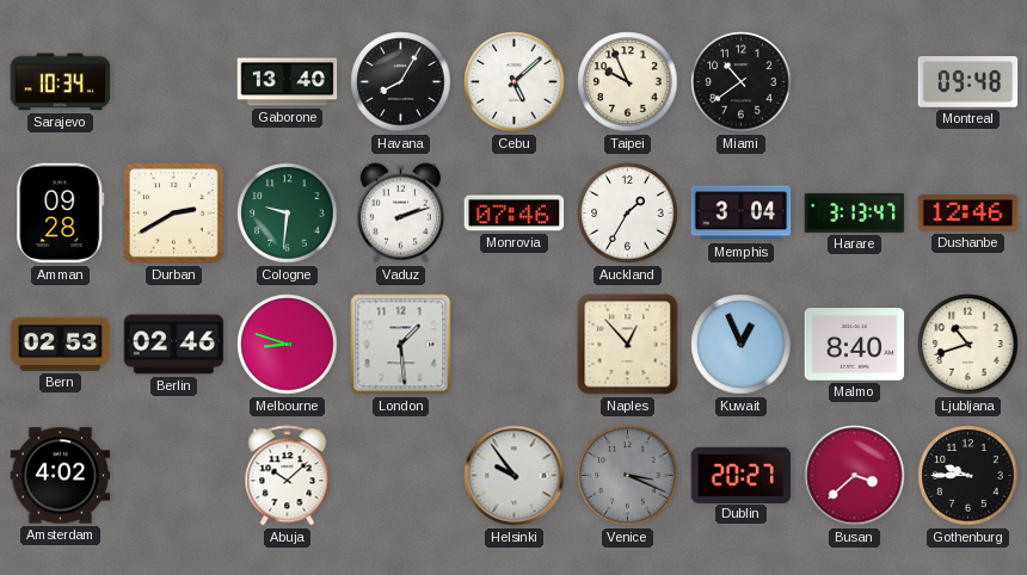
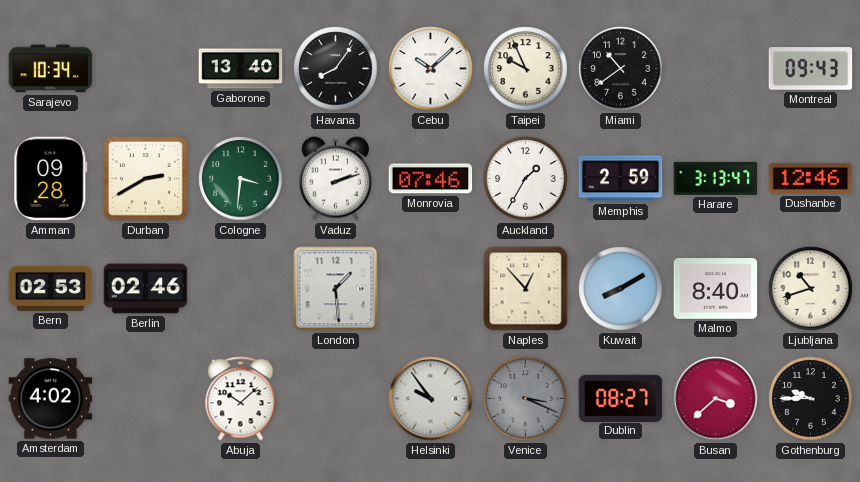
Havana: 8:05 -> 8:06
Cebu: 5:08 -> 10:08
Montreal: 09:48 -> 09:43
Cologne: 9:31 -> 3:31
Memphis: 3:04 -> 2:59
Melbourne: 8:48 -> none
Kuwait: 12:56 -> 8:10
Dublin: 20:27 -> 08:27
